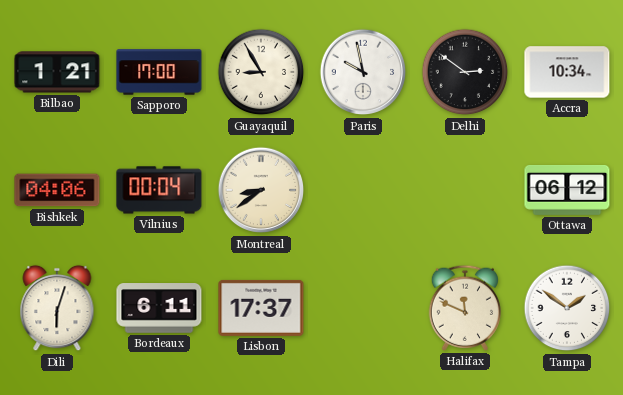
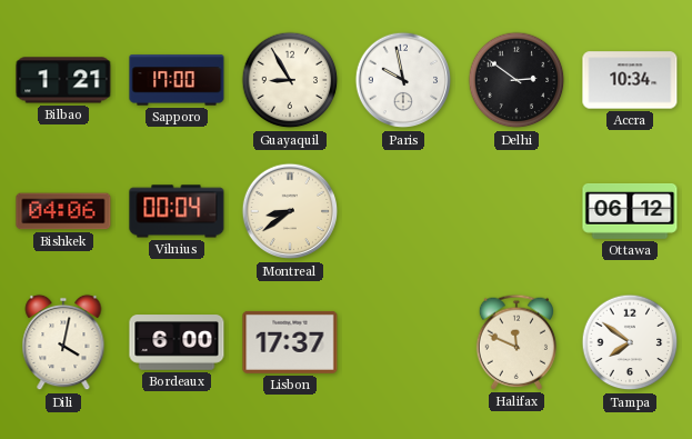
Dili: 6:03 -> 4:02
Bordeaux: 6:11 -> 6:00
Tampa: 1:51 -> 7:51
